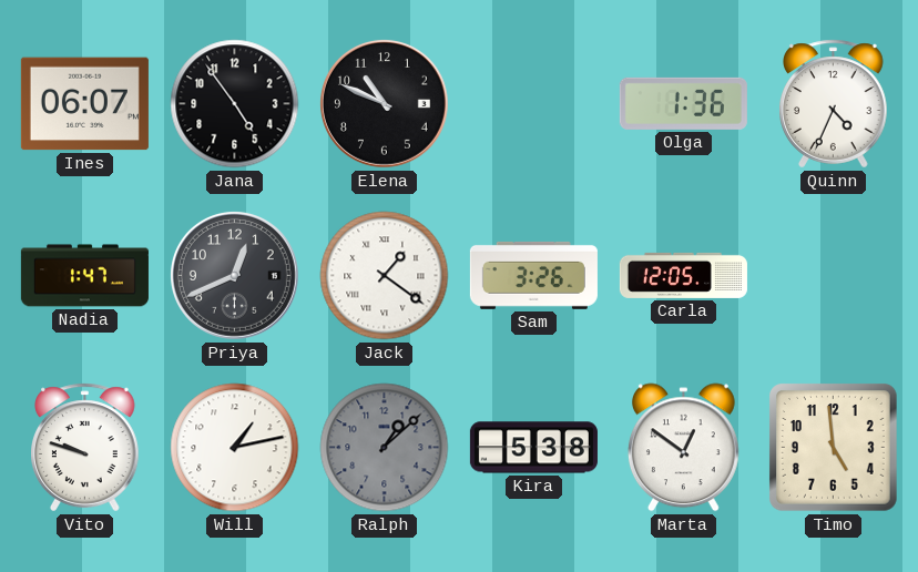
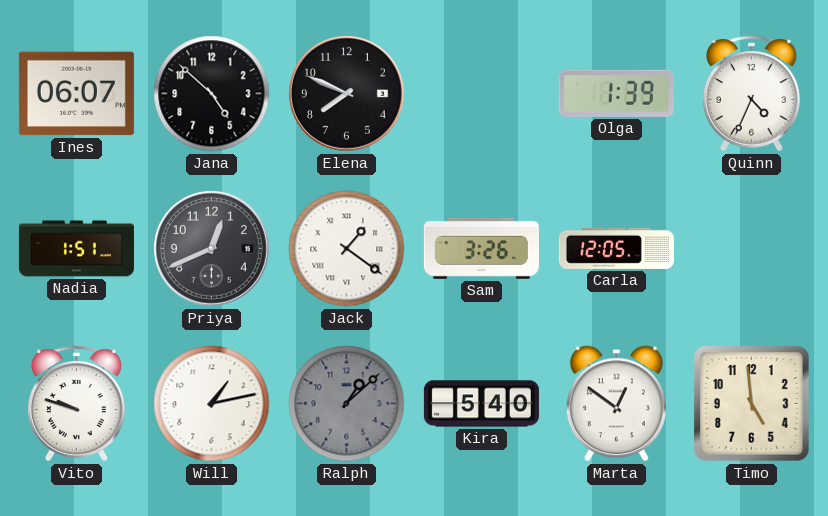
Jana: 4:54 -> 4:52
Elena: 10:49 -> 7:49
Olga: 1:36 -> 1:39
Nadia: 1:47 -> 1:51
Kira: 5:38 -> 5:40
